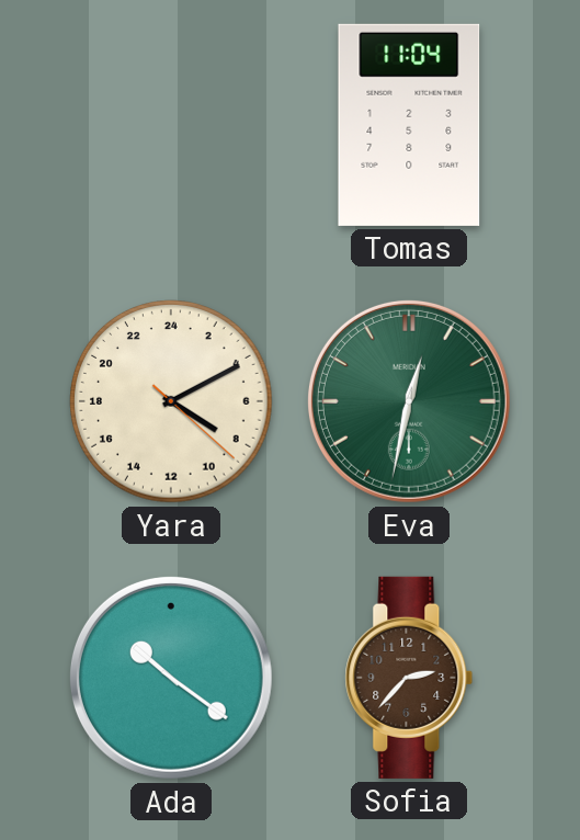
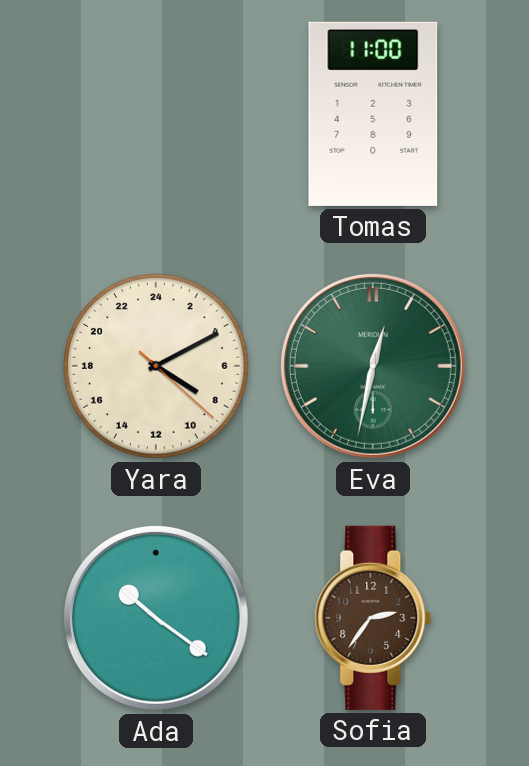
Tomas: 11:04 -> 11:00
Sofia: 2:37 -> 2:36
